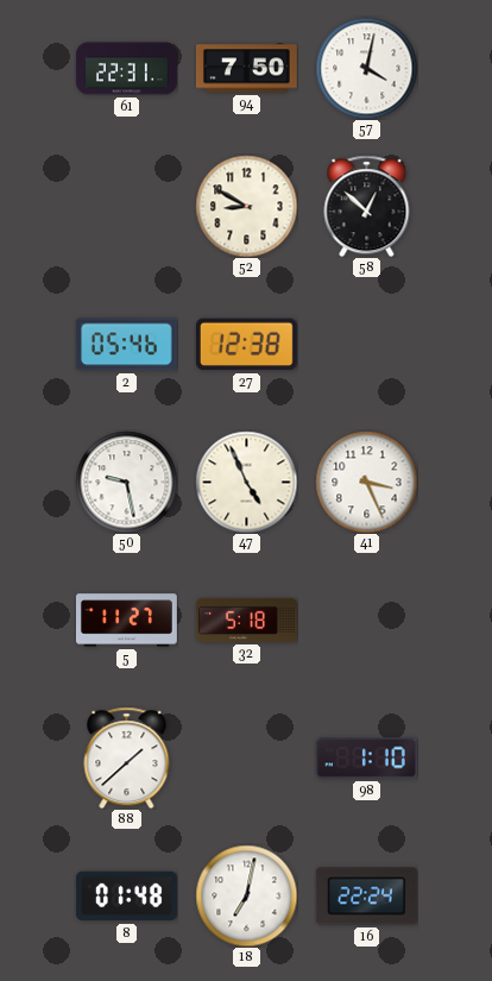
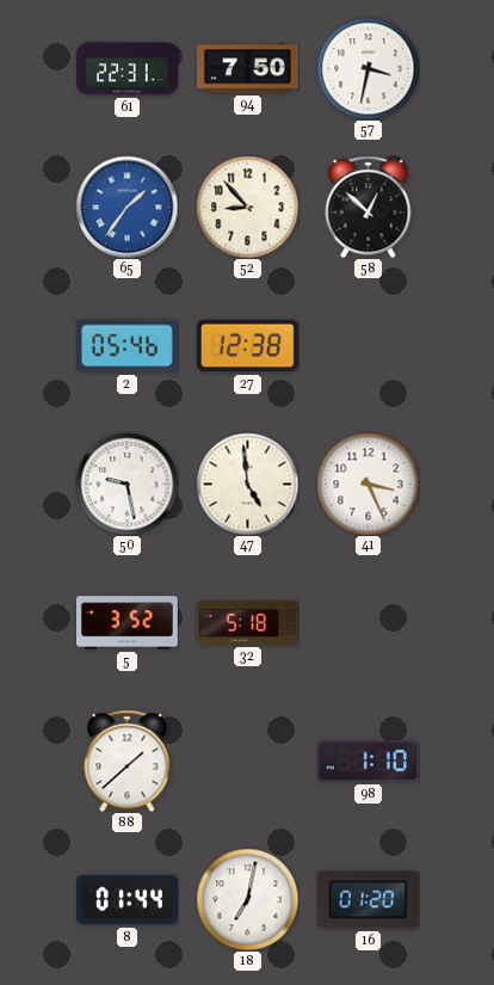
57: 4:02 -> 3:32
65: none -> 1:36
52: 8:50 -> 8:53
47: 4:56 -> 4:59
5: 11:27 -> 3:52
8: 01:48 -> 01:44
16: 22:24 -> 01:20
